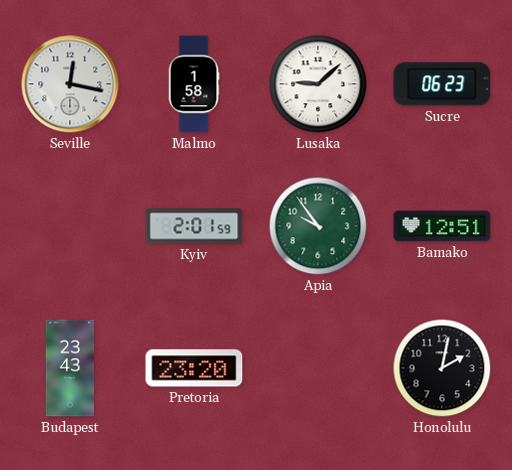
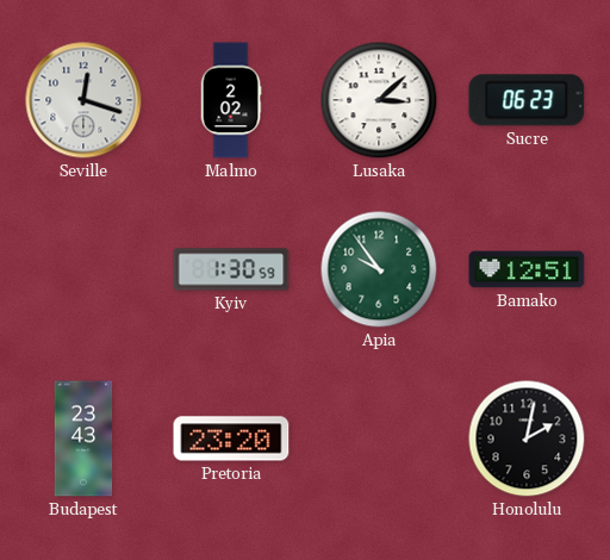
Seville: 12:17 -> 12:18
Malmo: 1:58 -> 2:02
Lusaka: 9:08 -> 3:08
Kyiv: 2:01 -> 1:30
